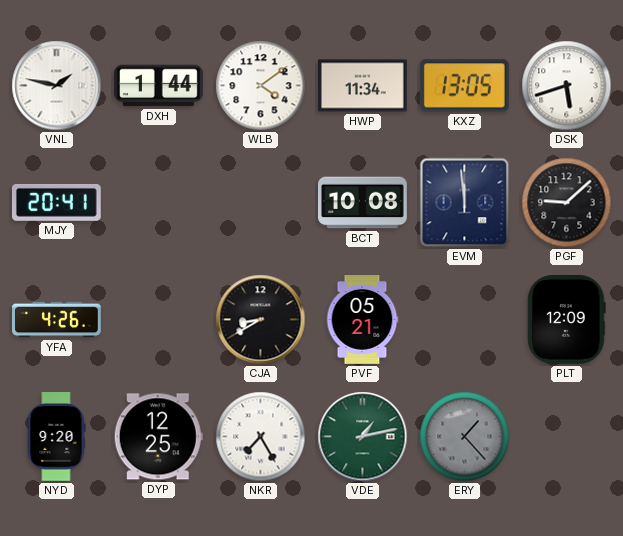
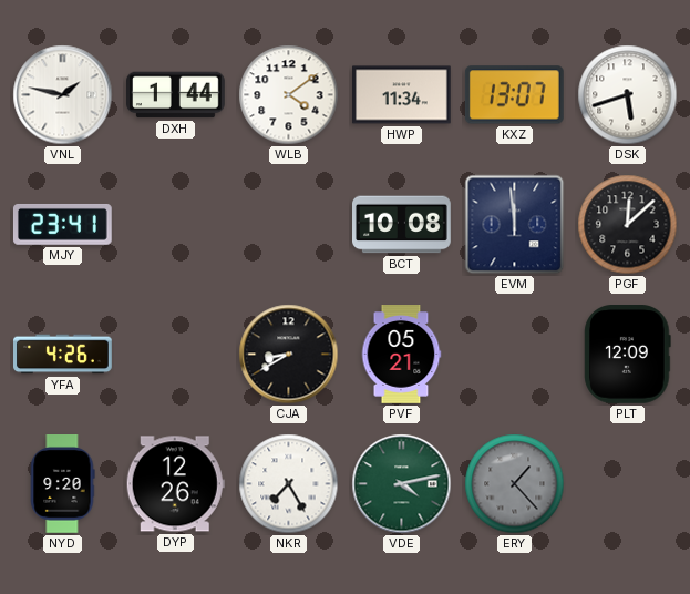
KXZ: 13:05 -> 13:07
MJY: 20:41 -> 23:41
PGF: 9:08 -> 12:08
DYP: 12:25 -> 12:26
VDE: 1:13 -> 4:13
